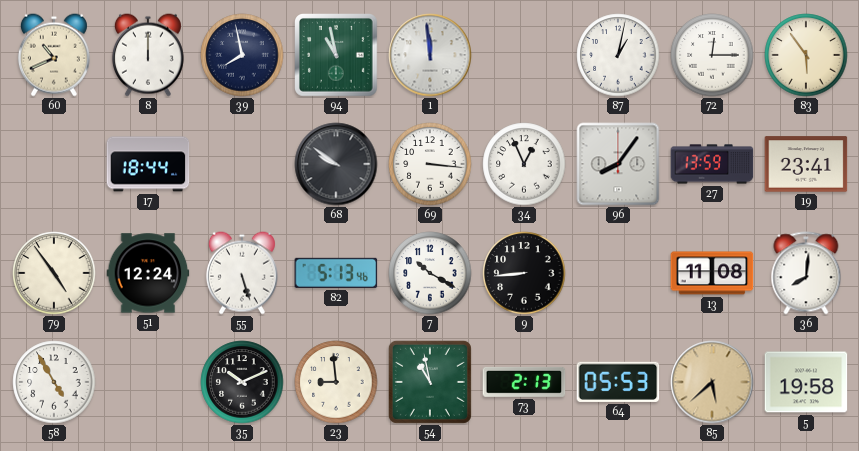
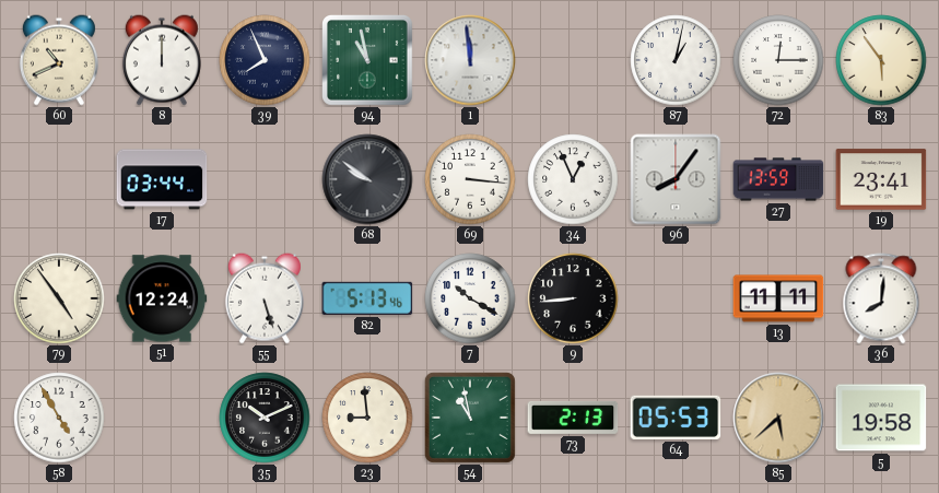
39: 7:58 -> 7:56
17: 18:44 -> 03:44
13: 11:08 -> 11:11
